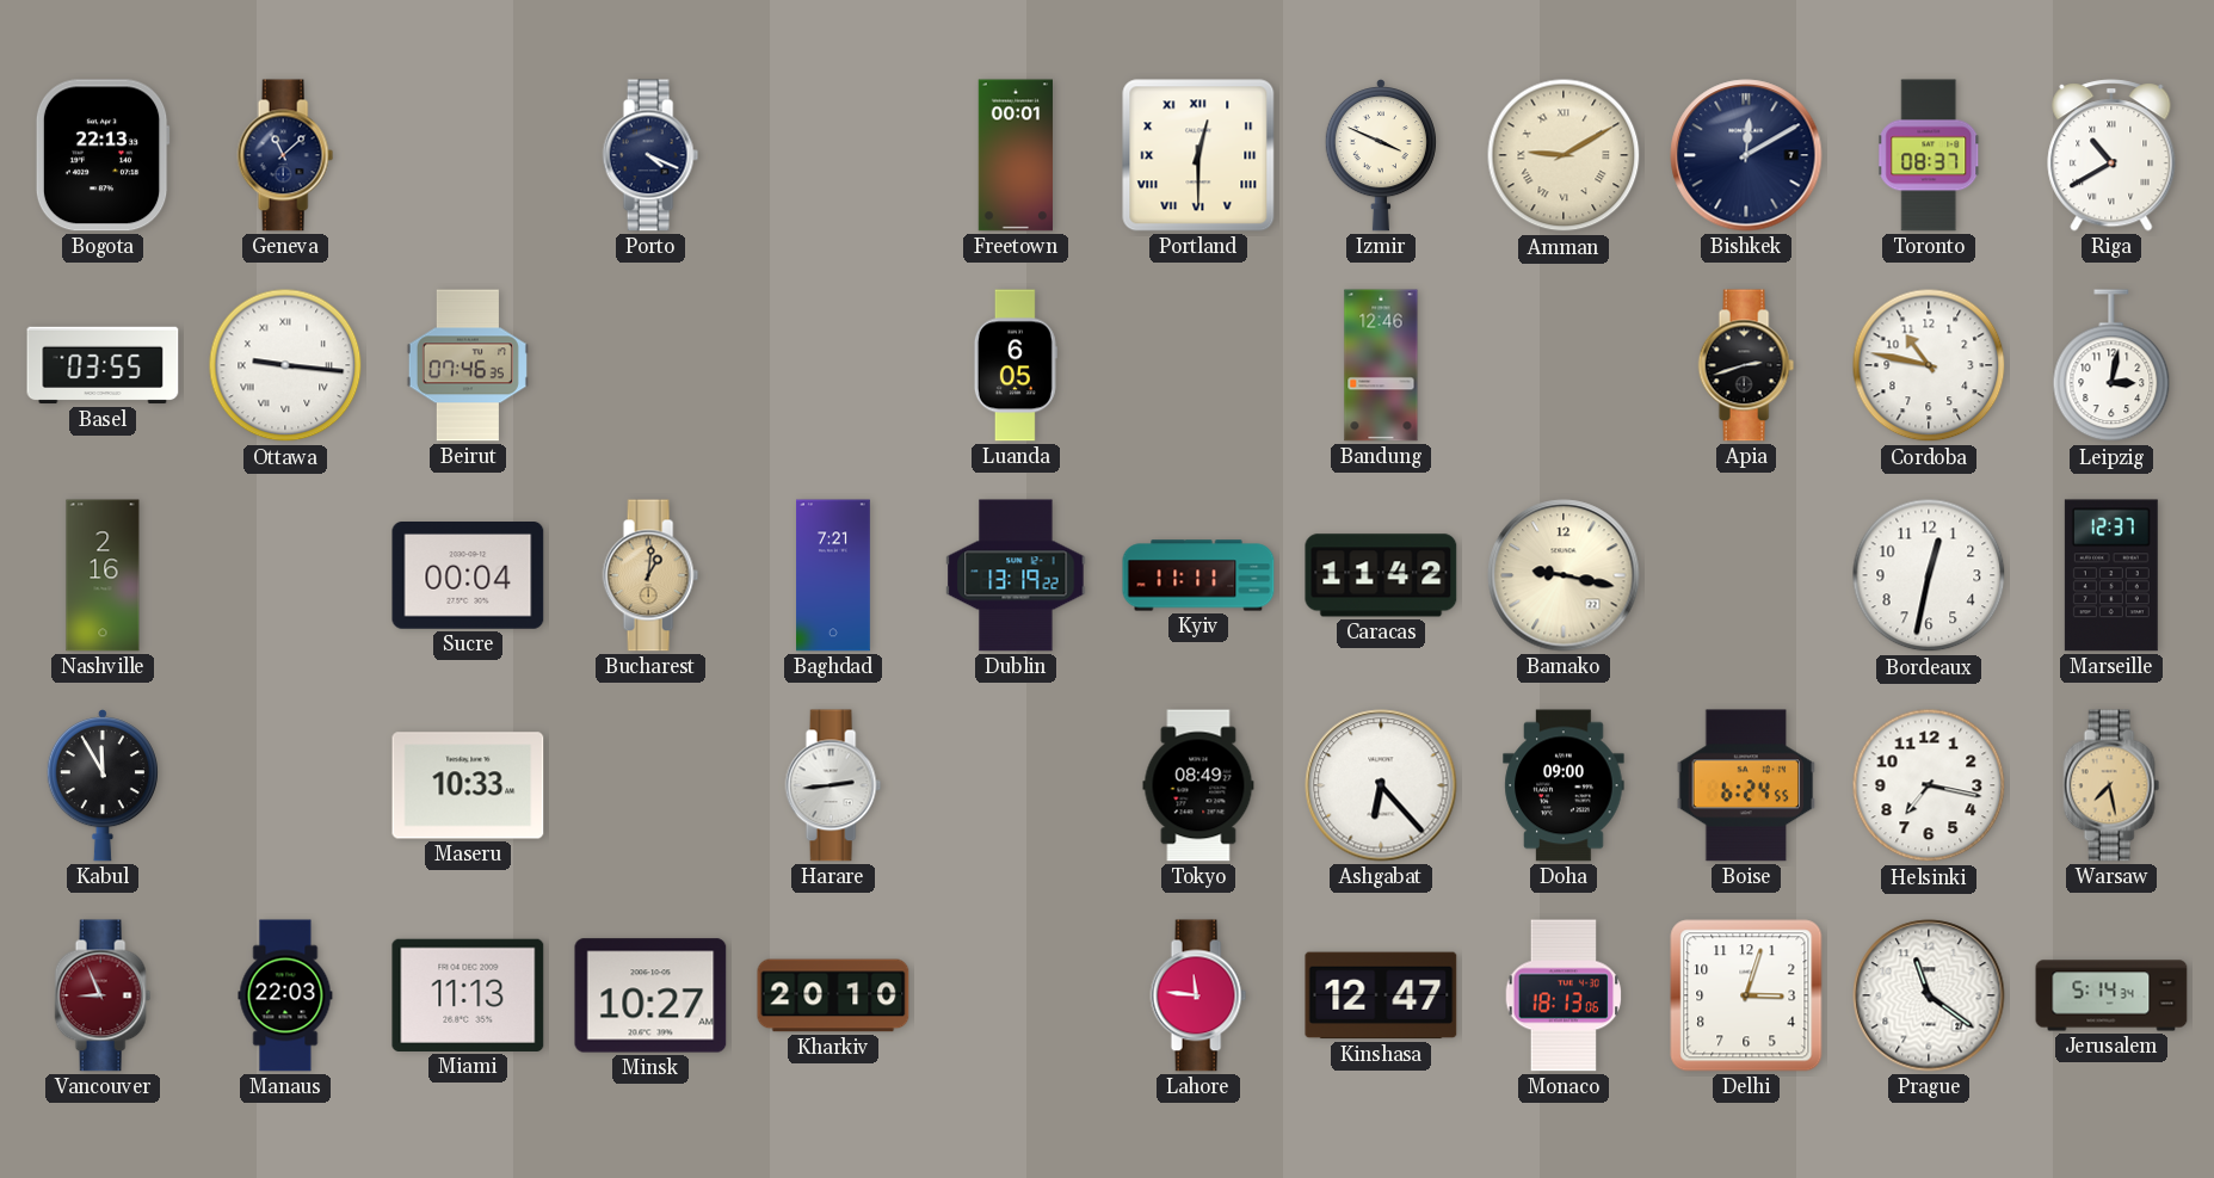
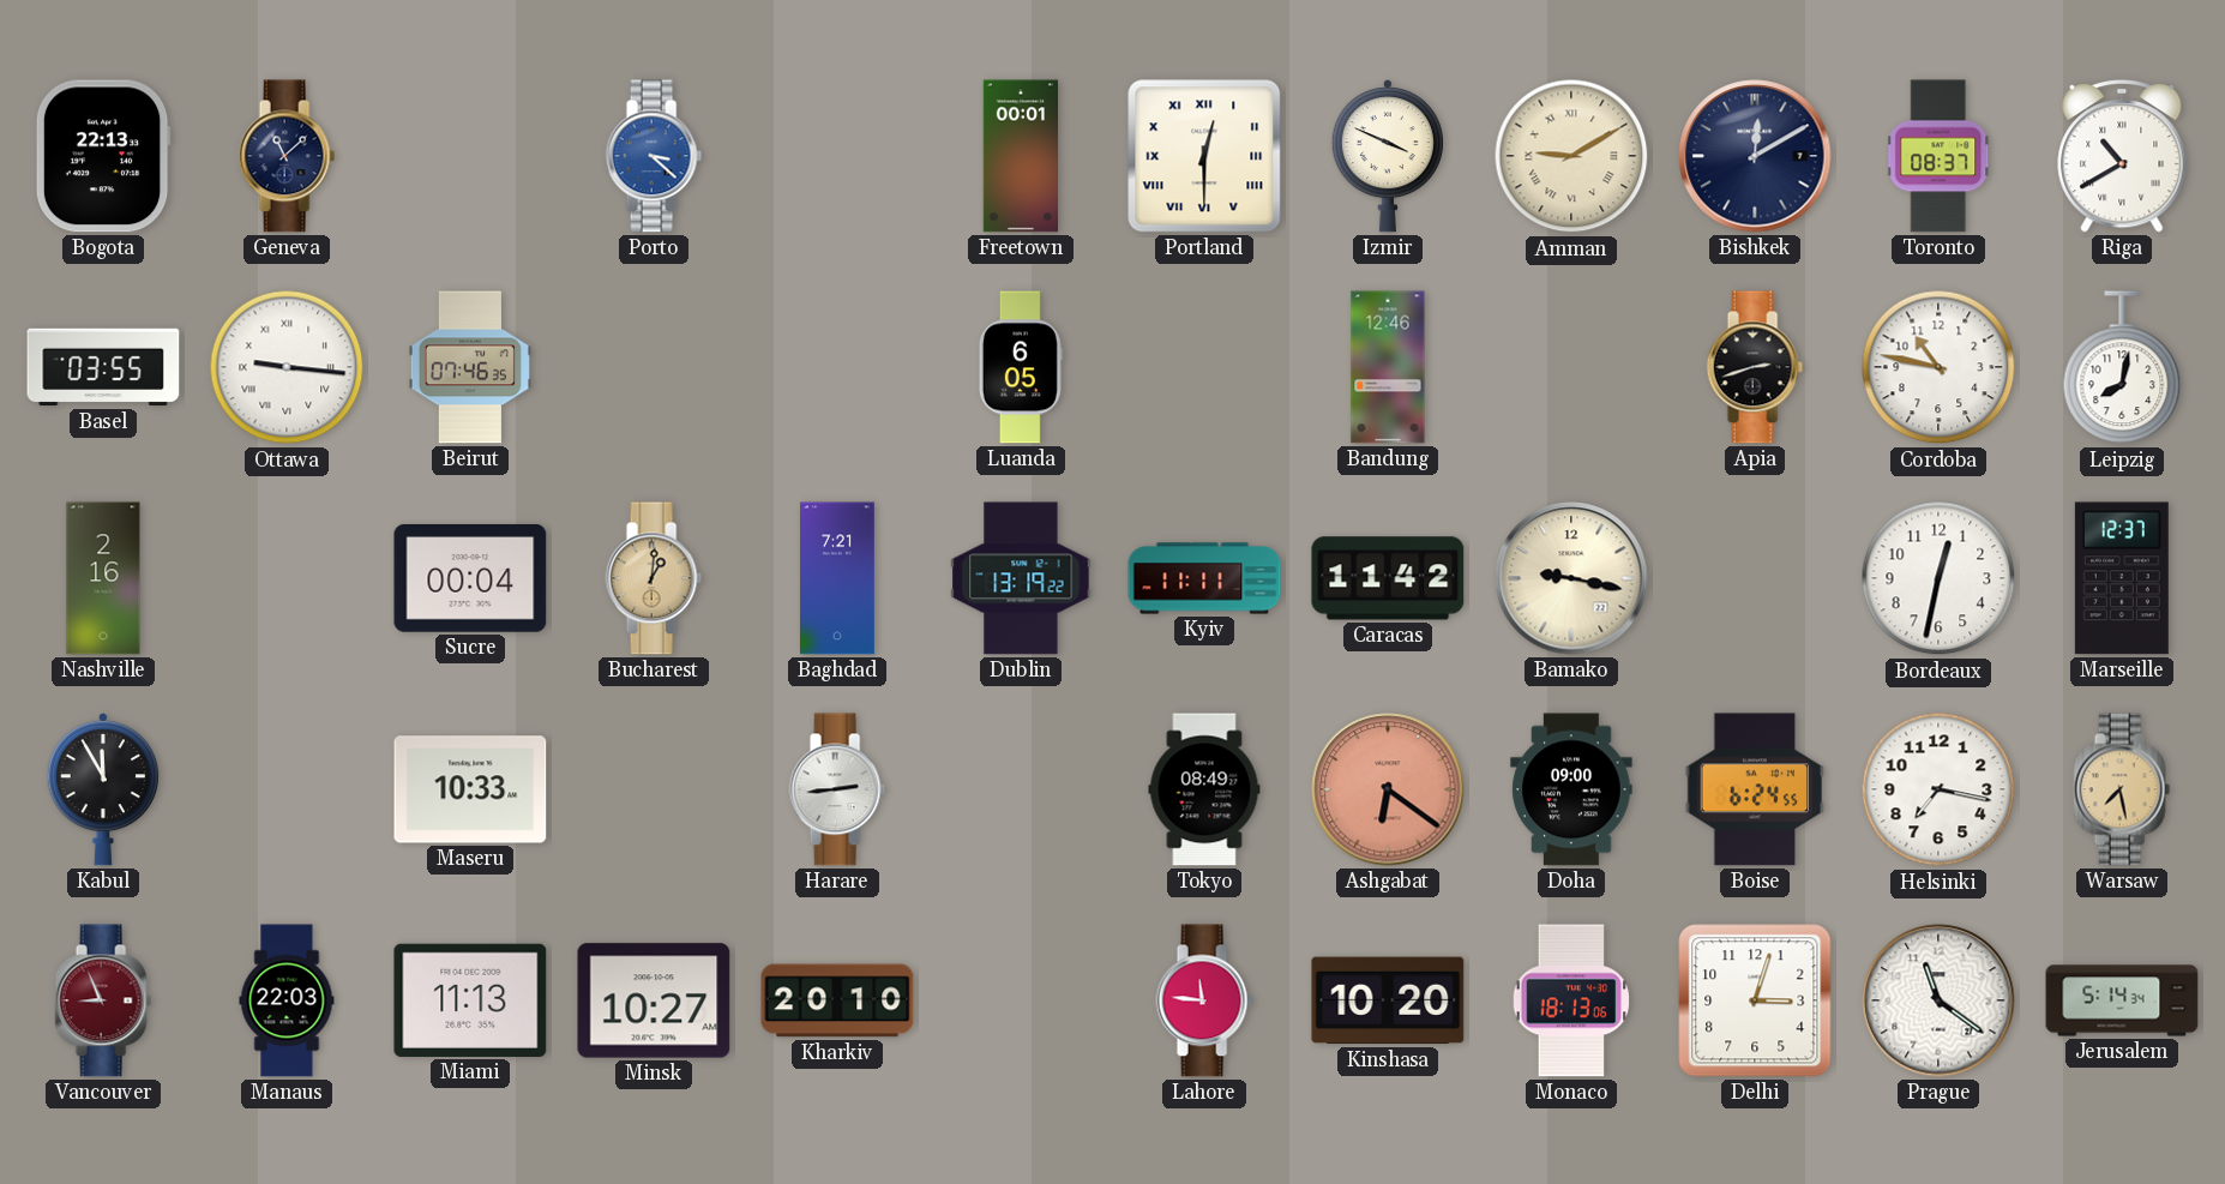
Porto: 4:19 -> 3:22
Porto dial: navy -> blue
Leipzig: 3:02 -> 8:02
Ashgabat: 6:23 -> 6:21
Ashgabat dial: white -> salmon
Kinshasa: 12:47 -> 10:20
